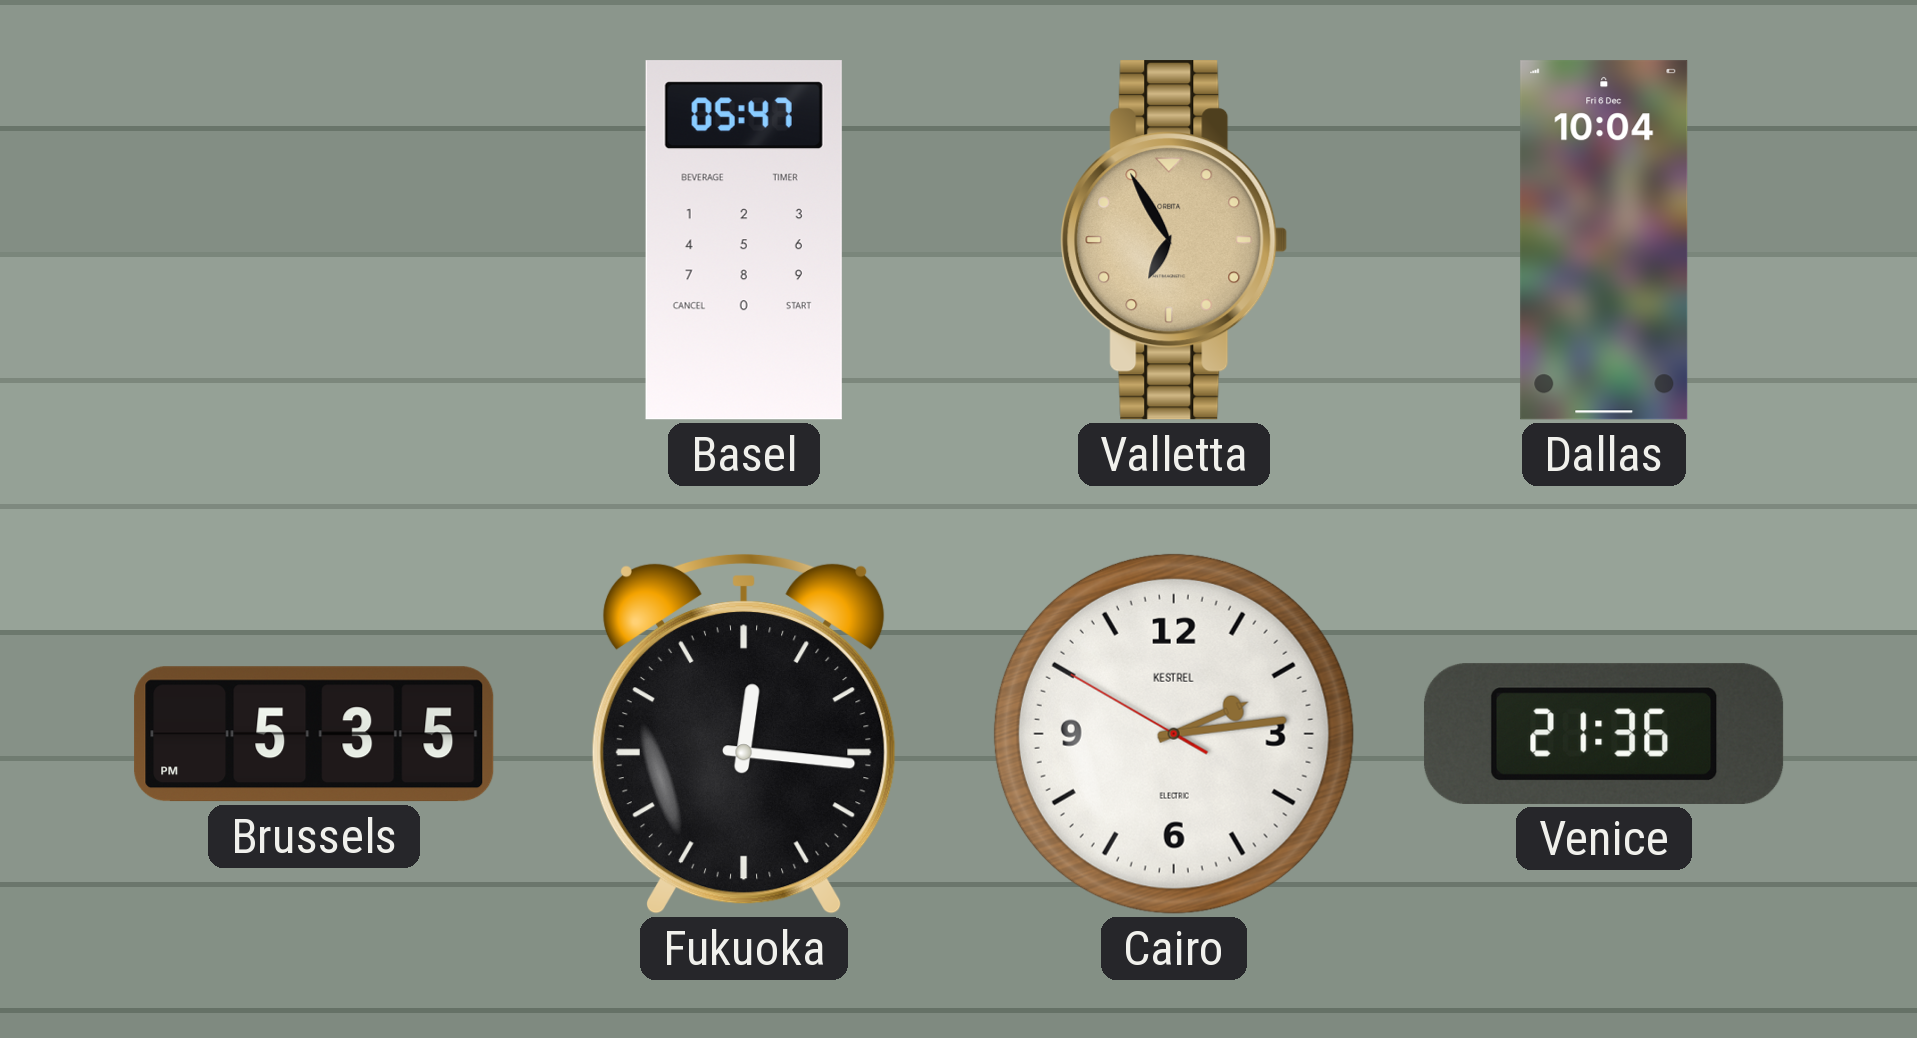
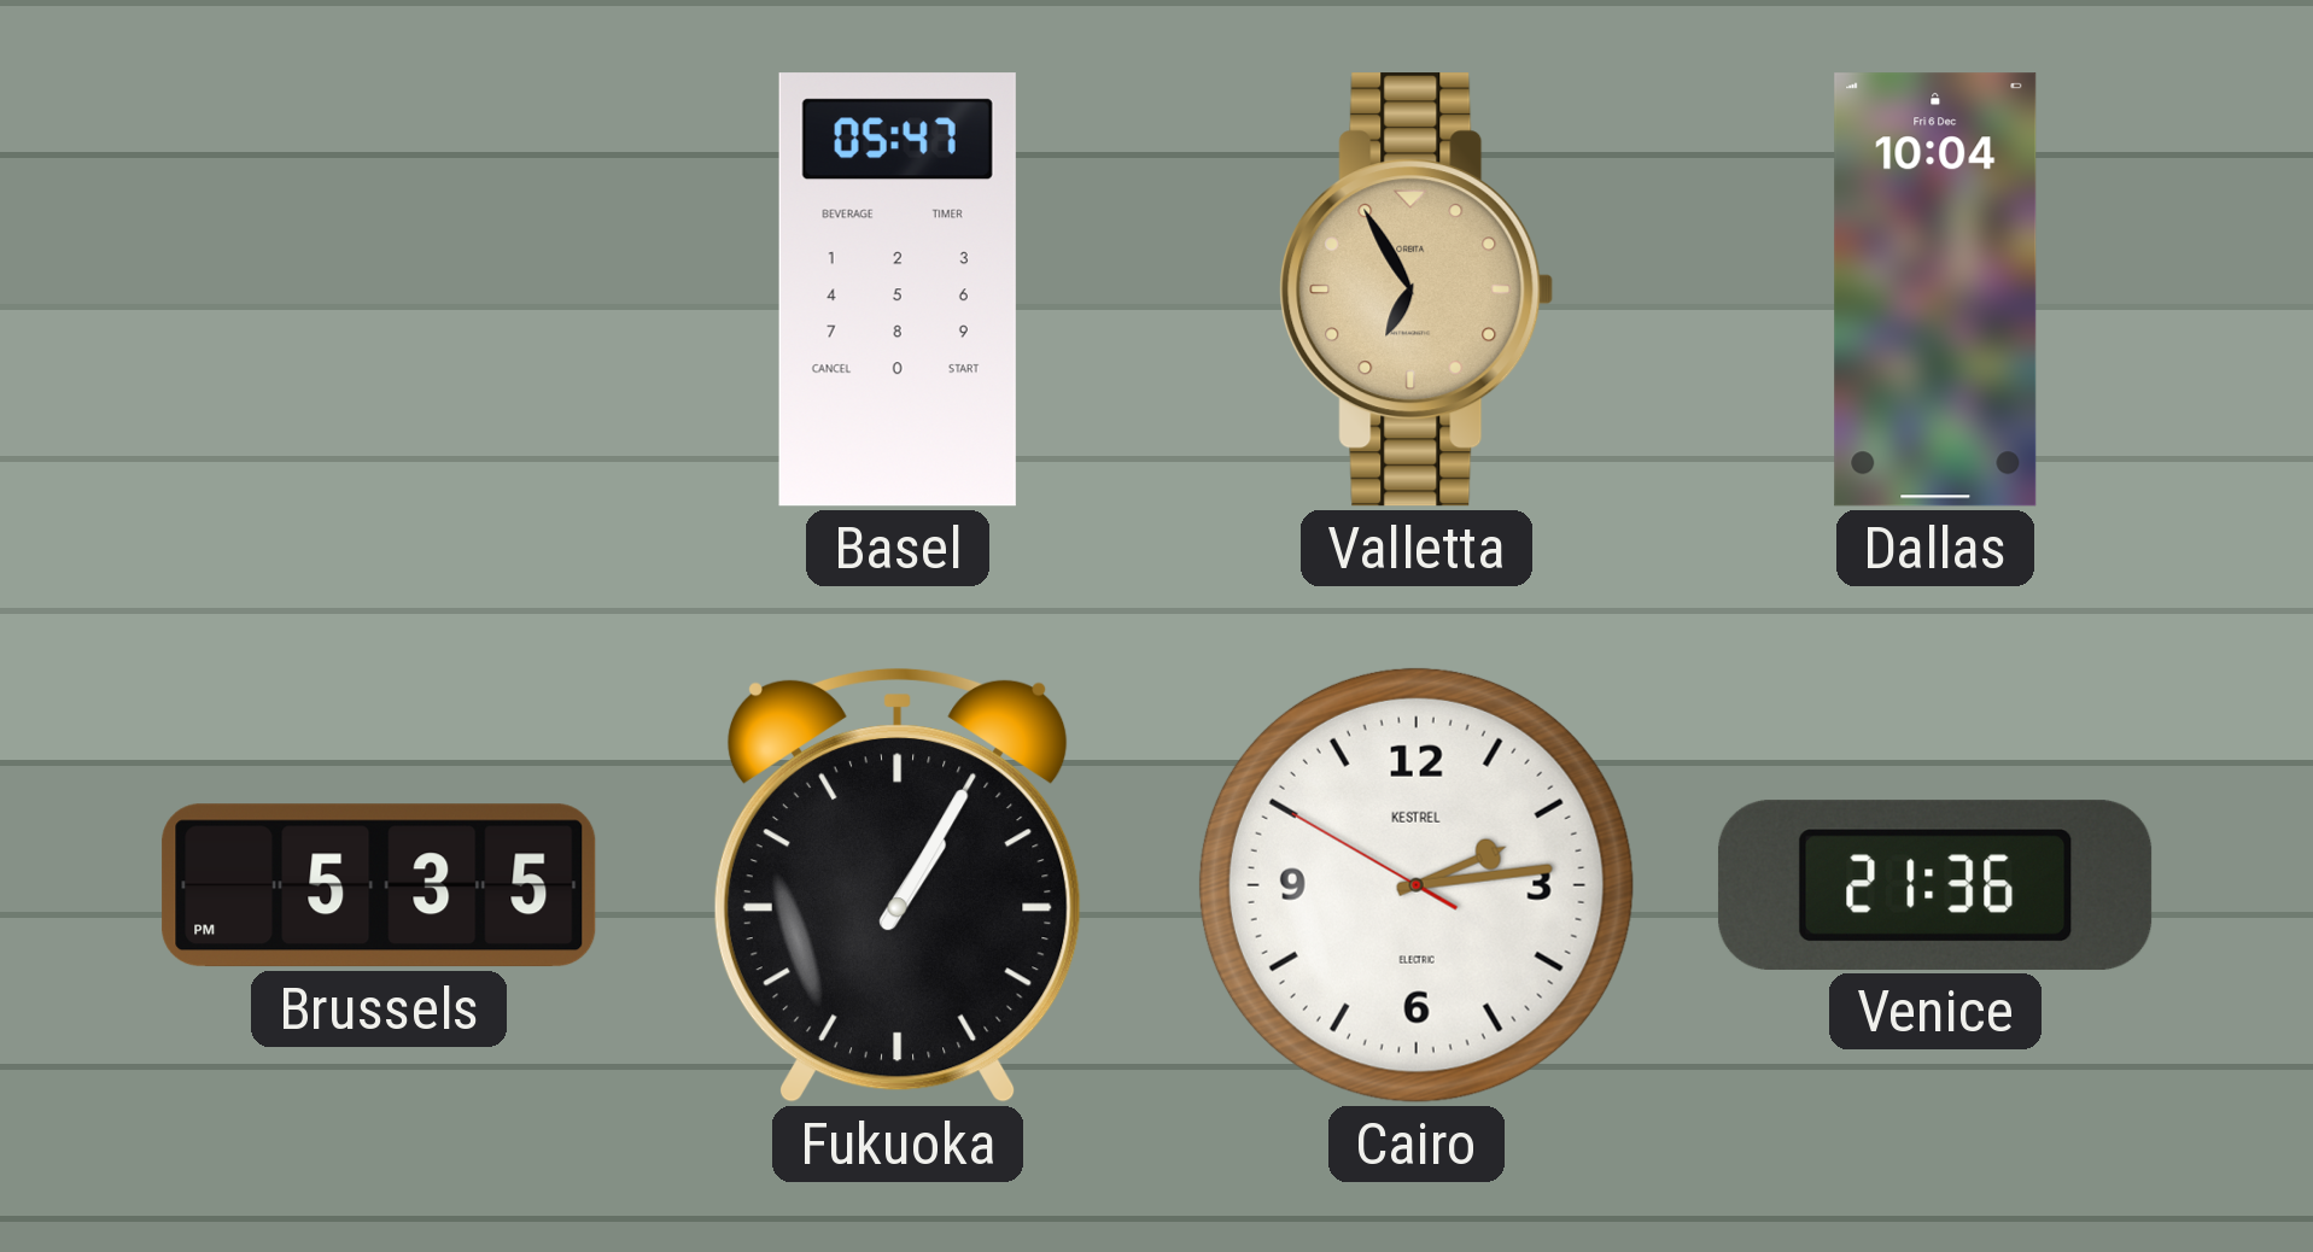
Fukuoka: 12:16 -> 1:05
